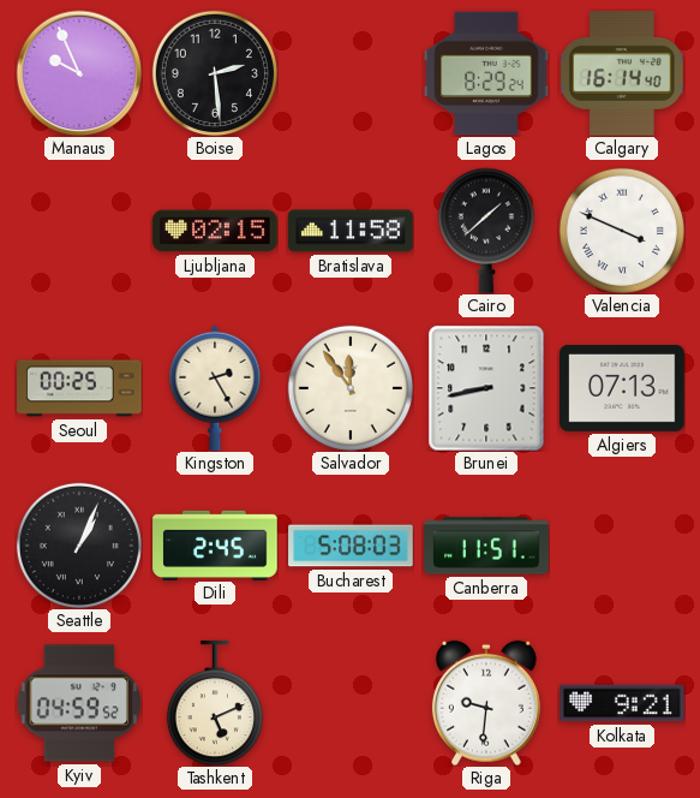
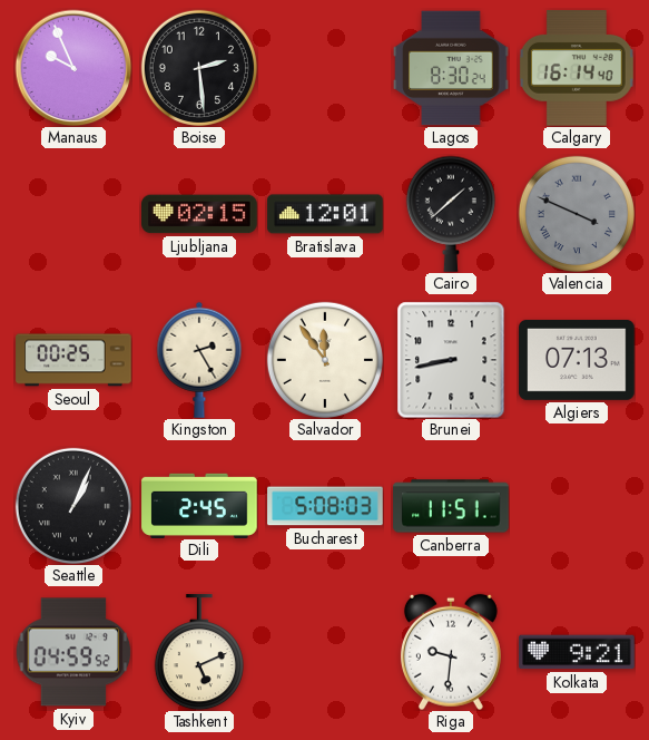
Lagos: 8:29 -> 8:30
Bratislava: 11:58 -> 12:01
Valencia dial: white -> grey
